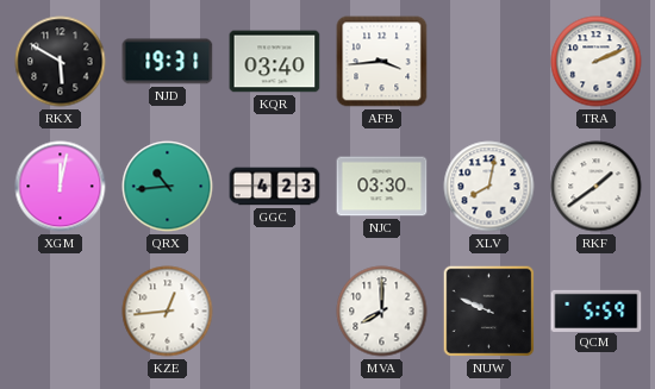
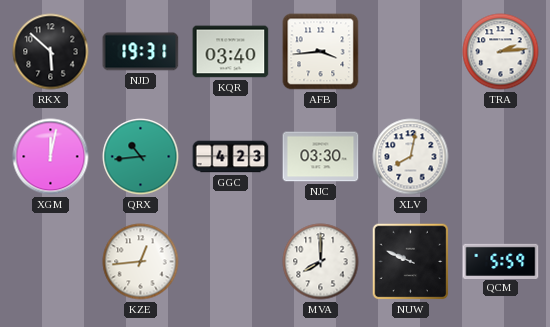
RKX: 5:50 -> 5:52
TRA: 2:11 -> 2:14
RKF: 1:39 -> none
